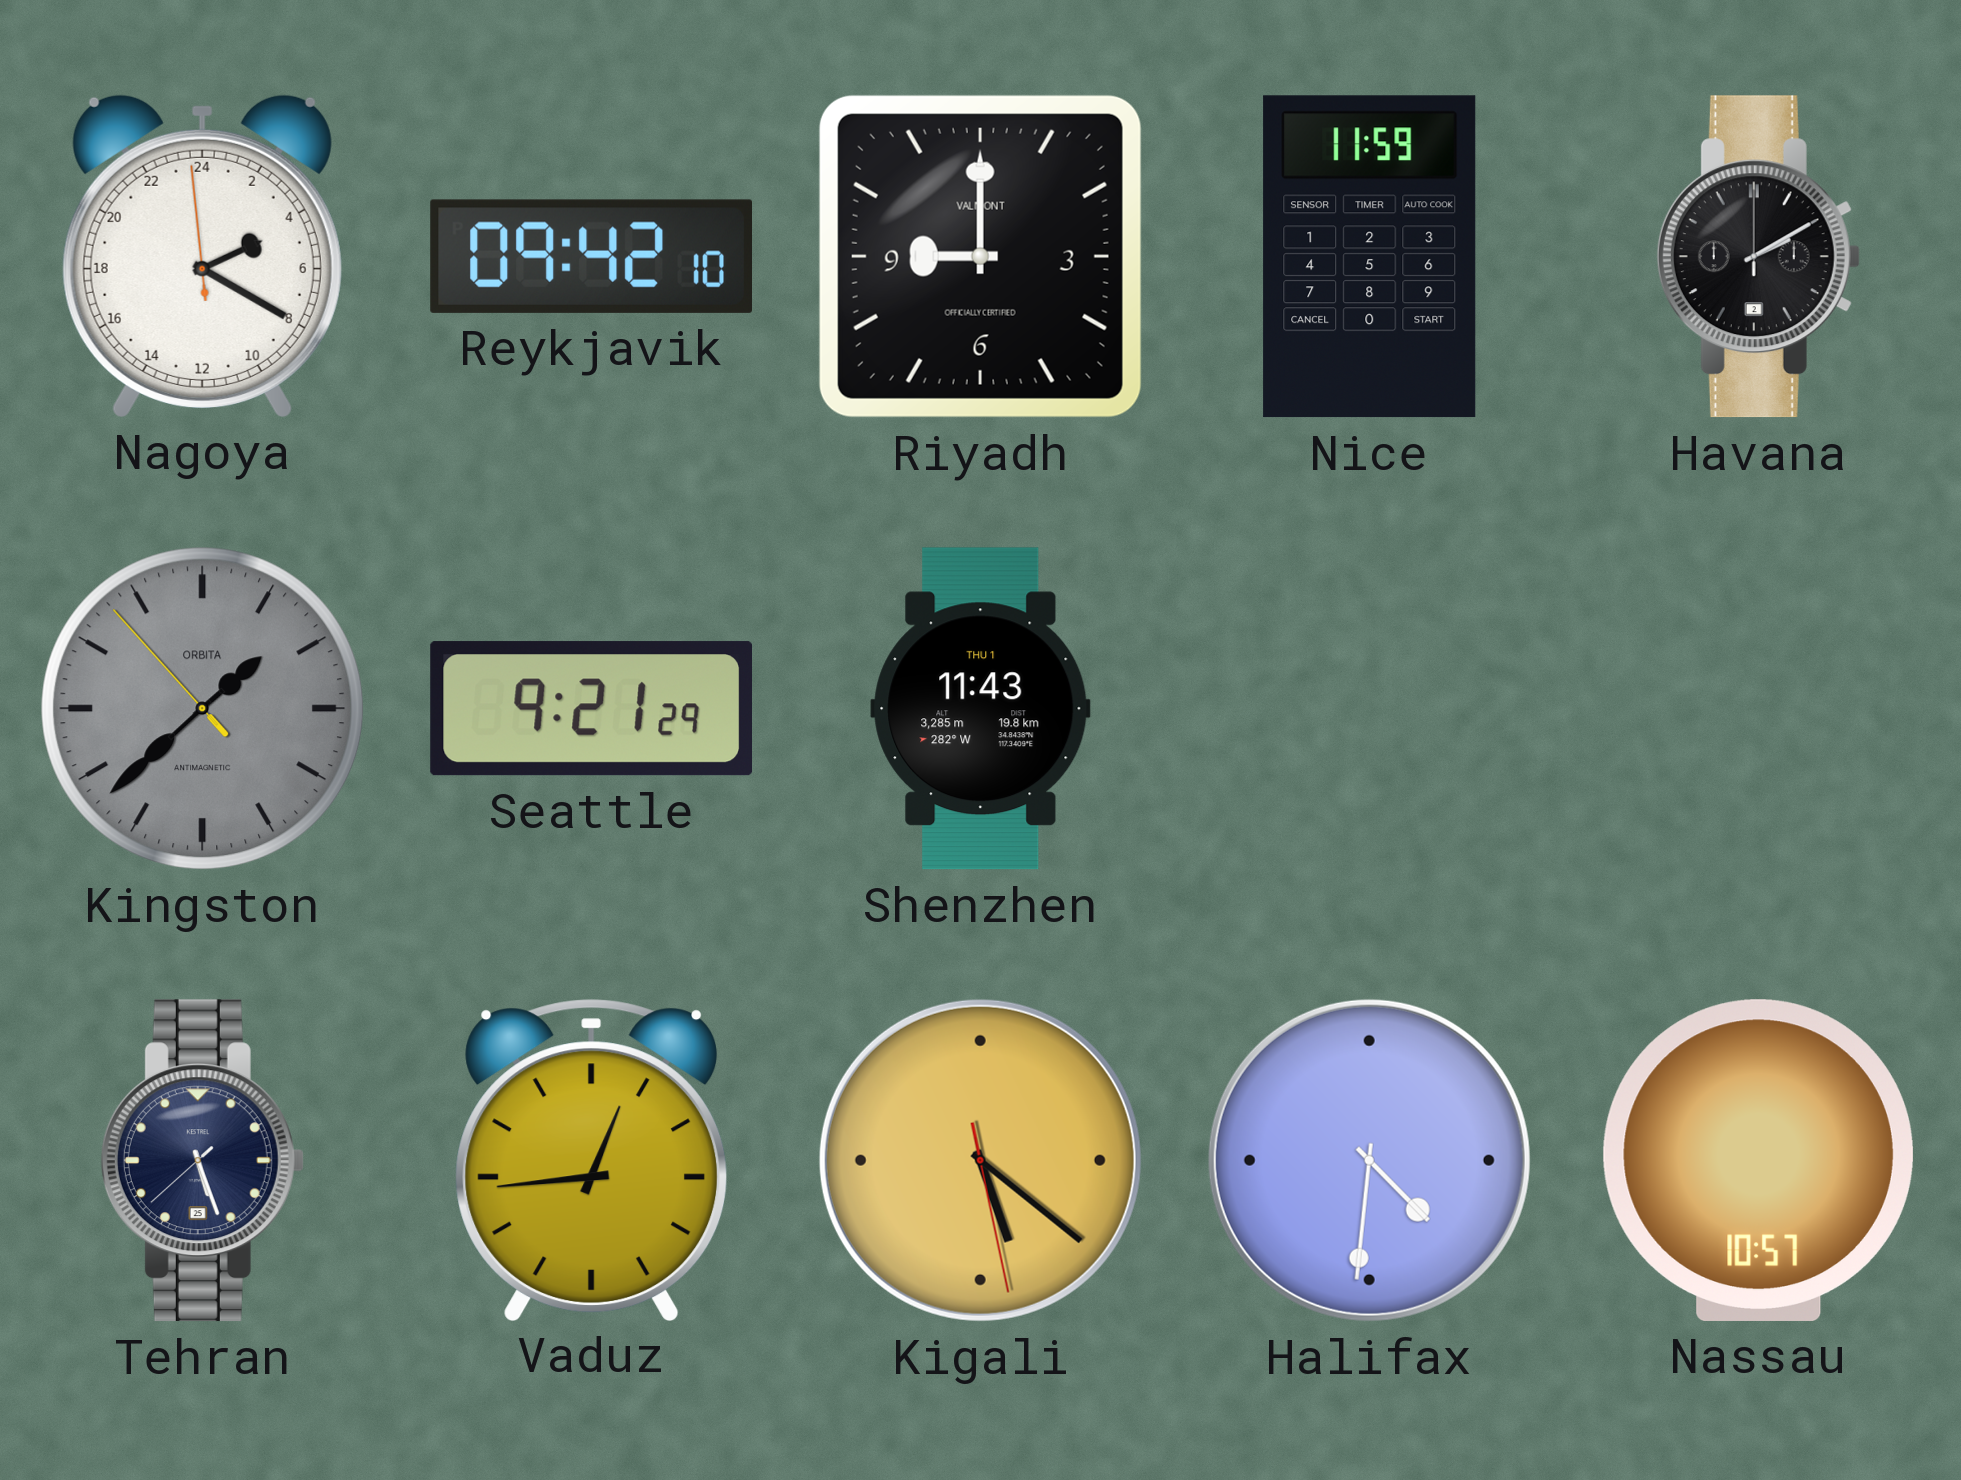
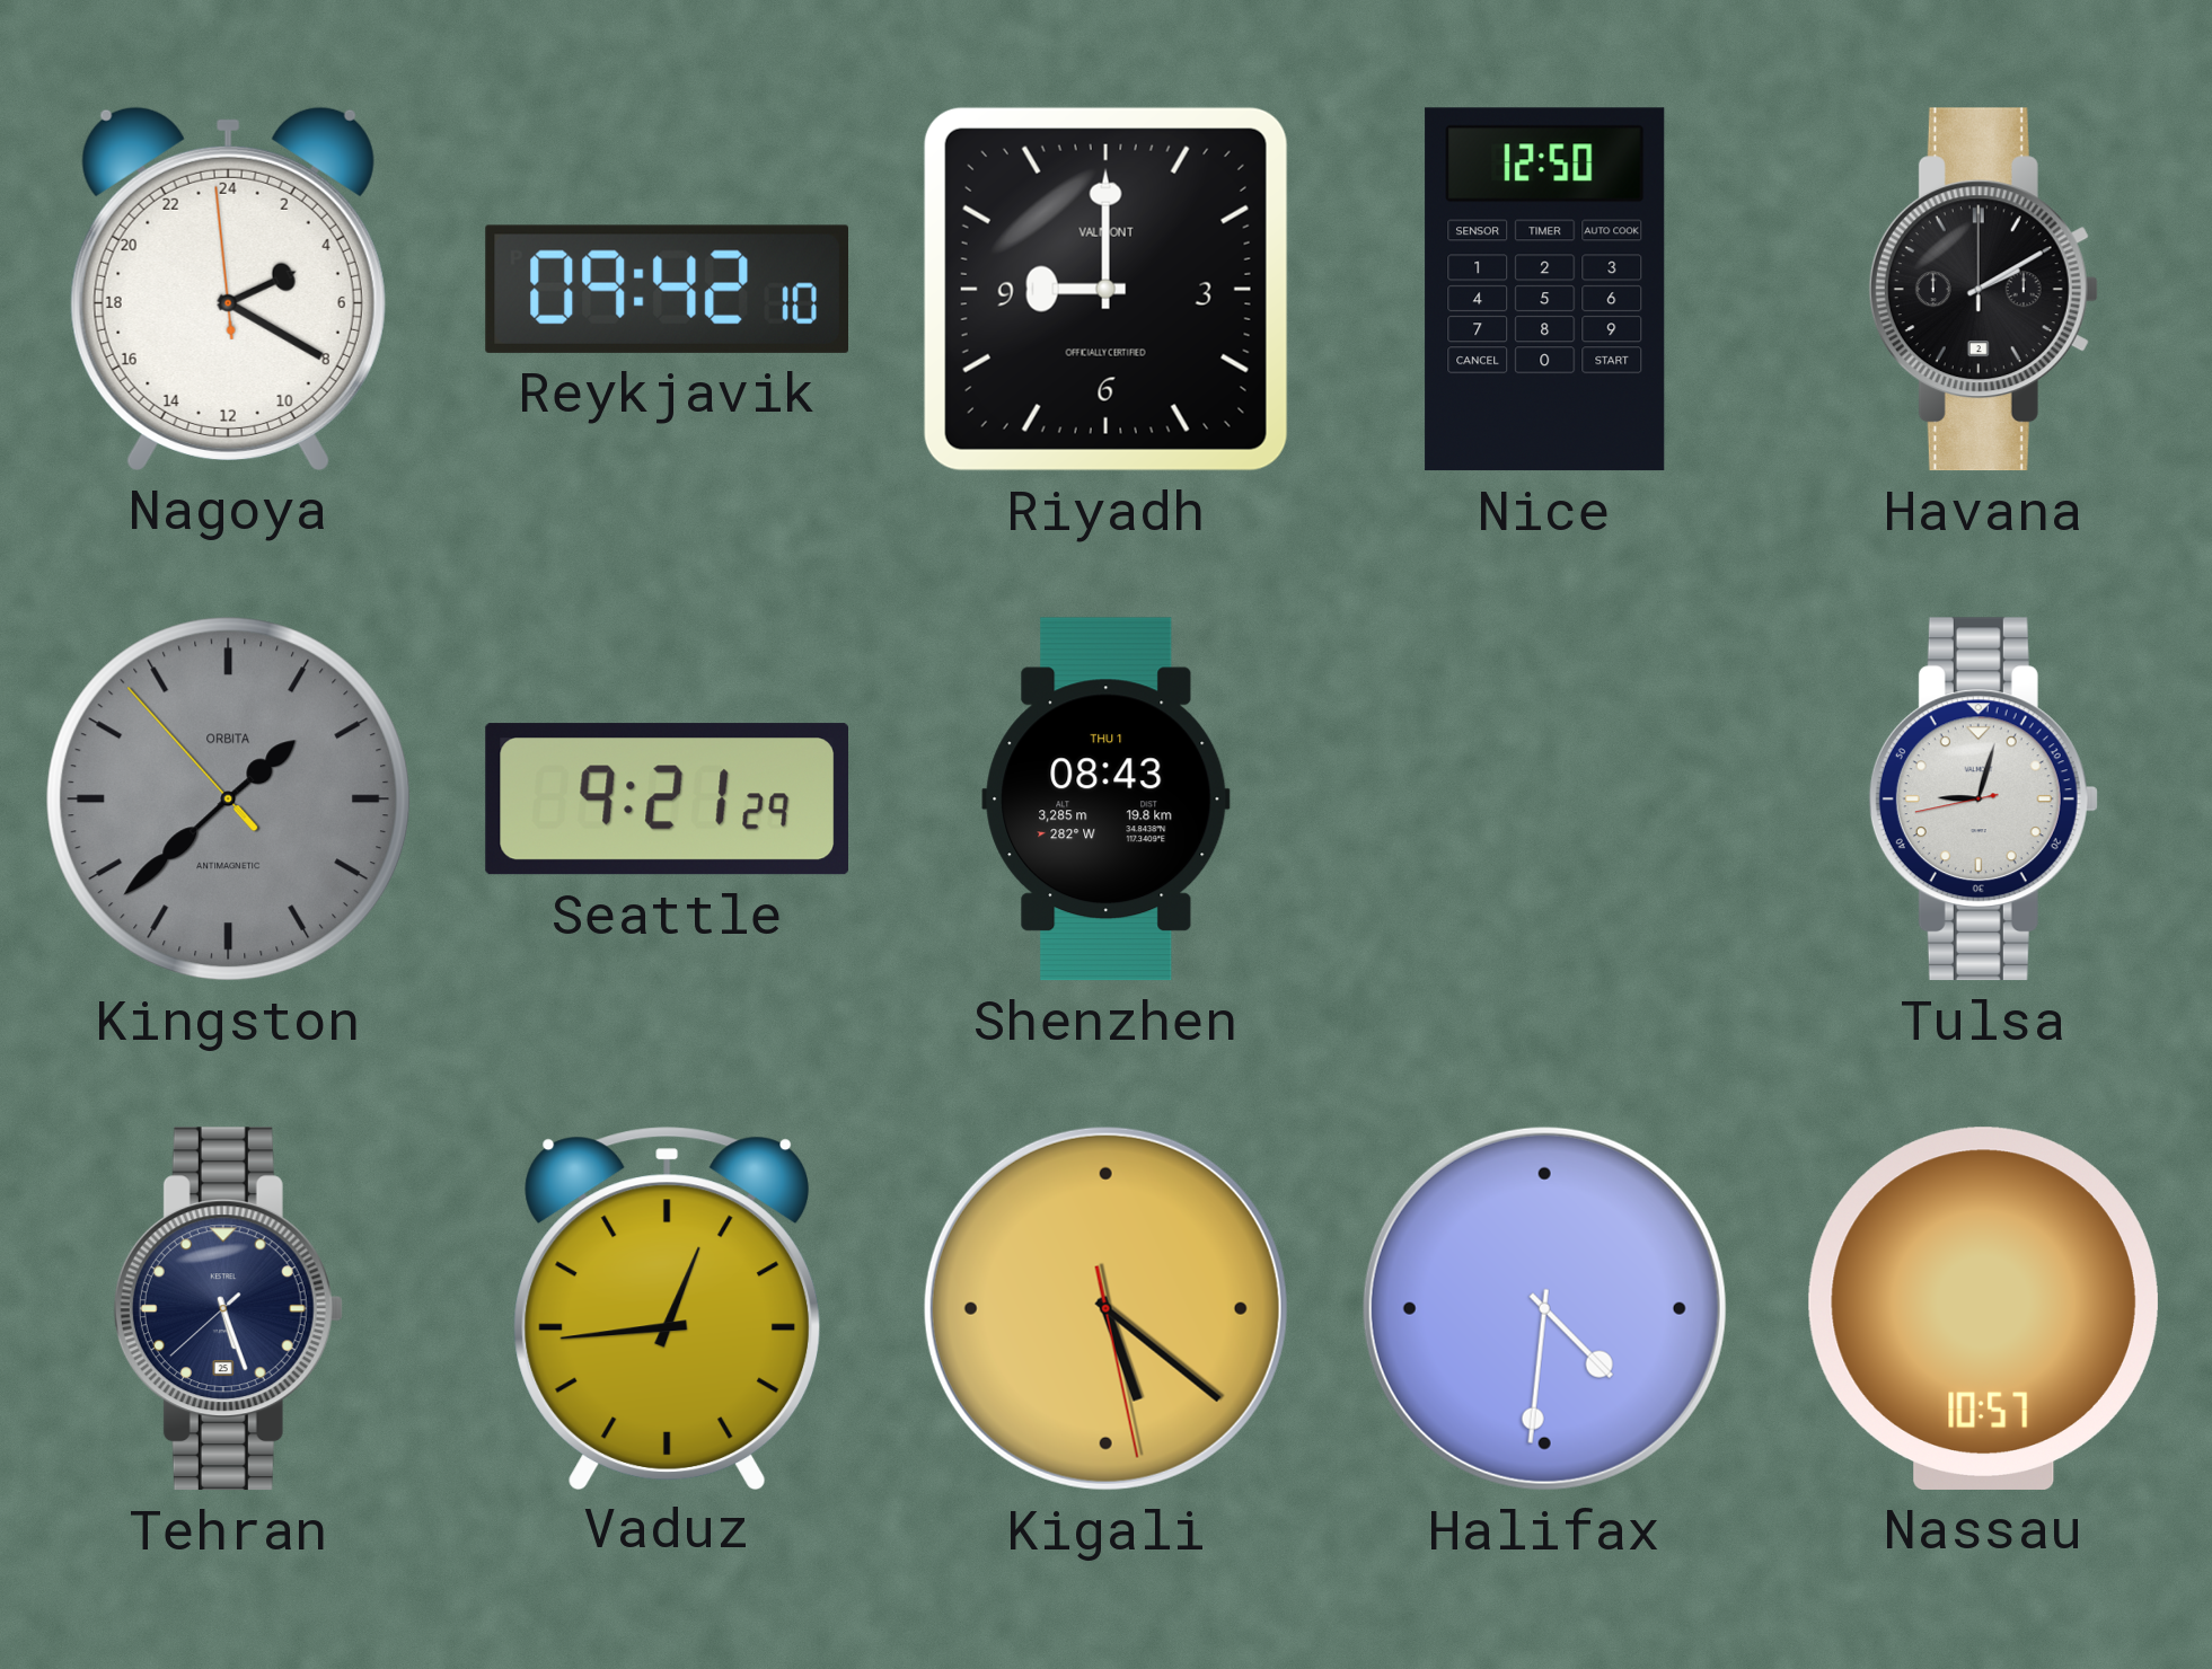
Nice: 11:59 -> 12:50
Shenzhen: 11:43 -> 08:43
Tulsa: none -> 9:02
